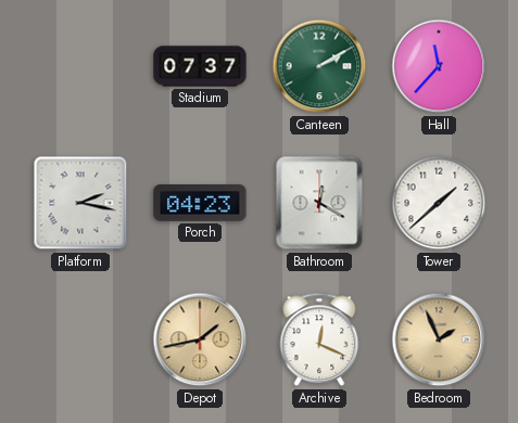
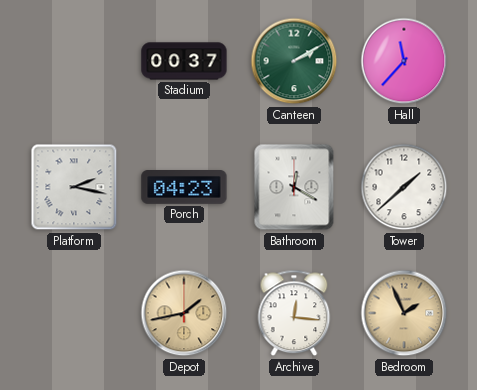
Stadium: 07:37 -> 00:37
Archive: 12:19 -> 12:16
